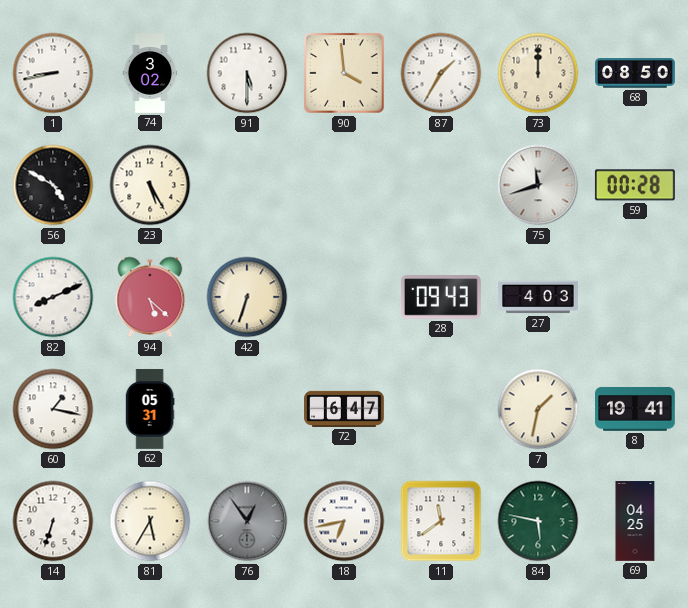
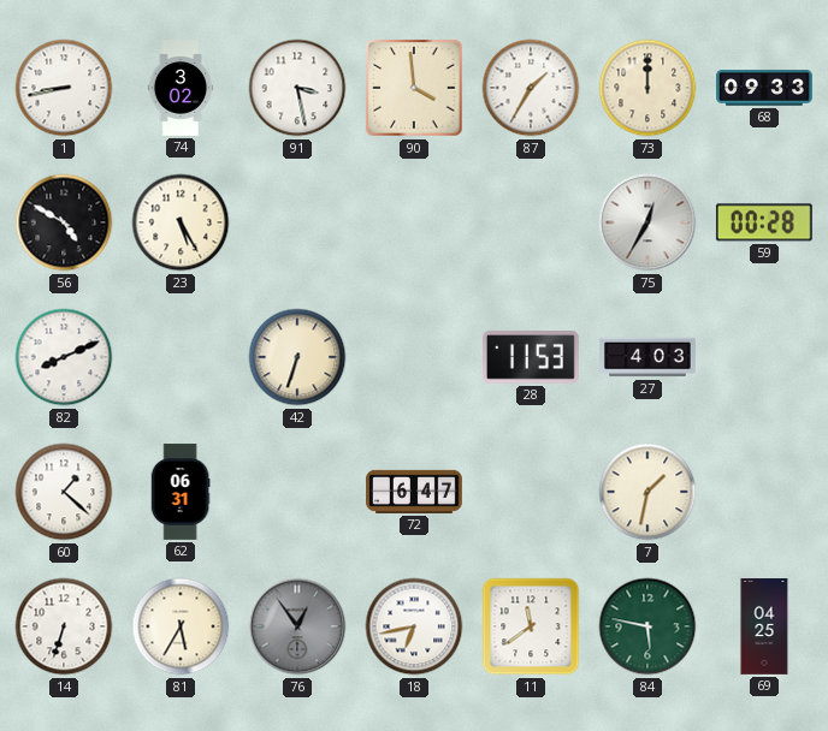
91: 5:30 -> 3:28
68: 08:50 -> 09:33
75: 11:42 -> 12:35
94: 5:22 -> none
28: 09:43 -> 11:53
60: 1:17 -> 1:22
62: 05:31 -> 06:31
8: 19:41 -> none
